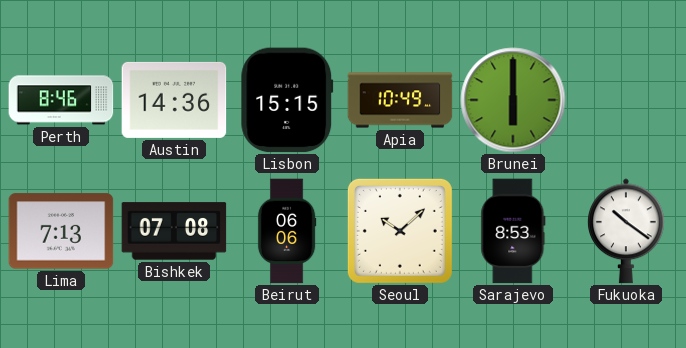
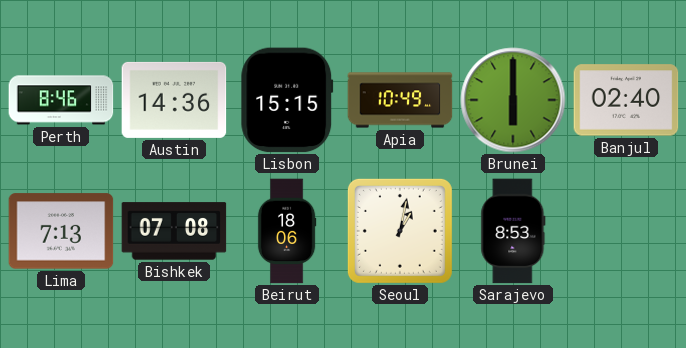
Banjul: none -> 02:40
Beirut: 06:06 -> 18:06
Seoul: 10:08 -> 1:02
Fukuoka: 10:21 -> none
